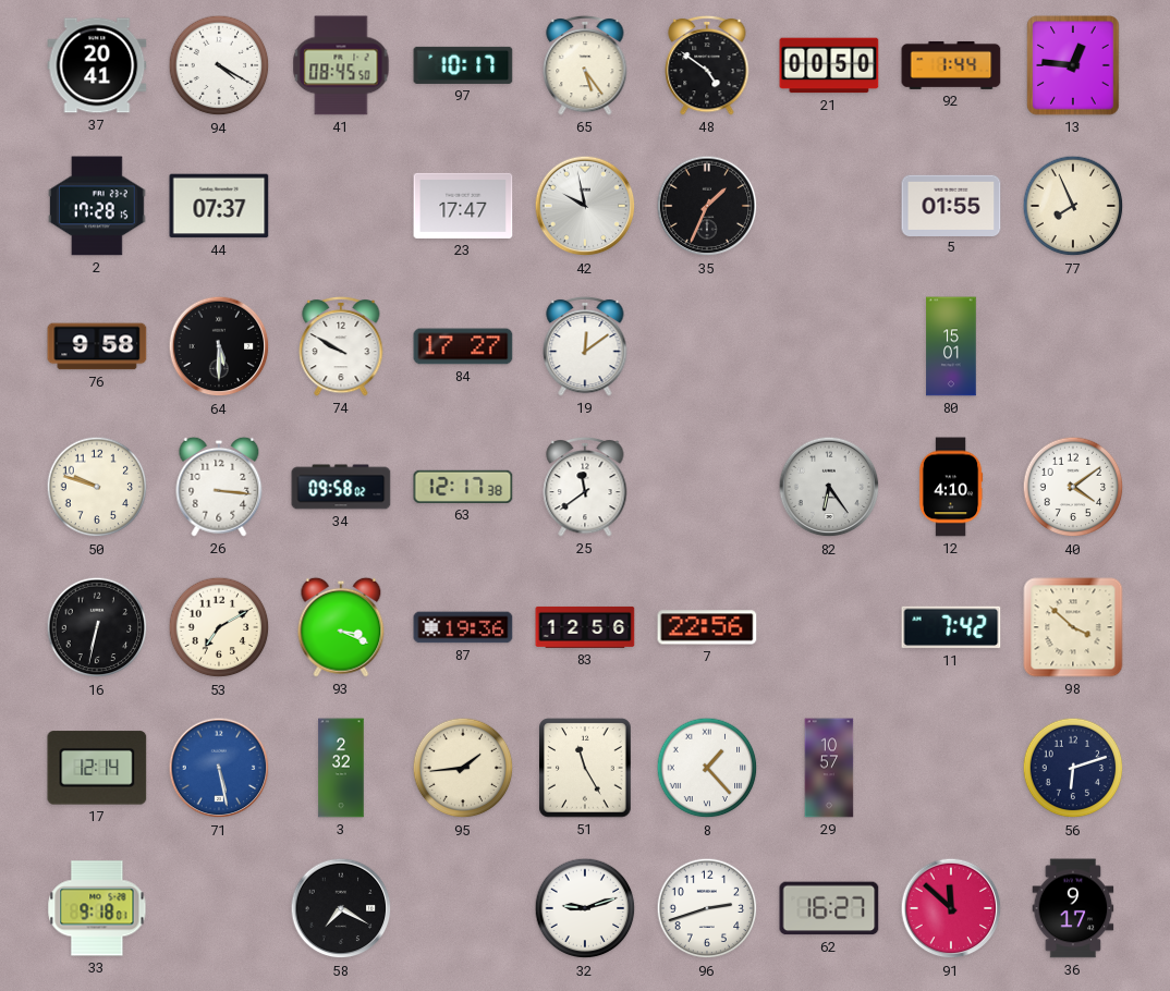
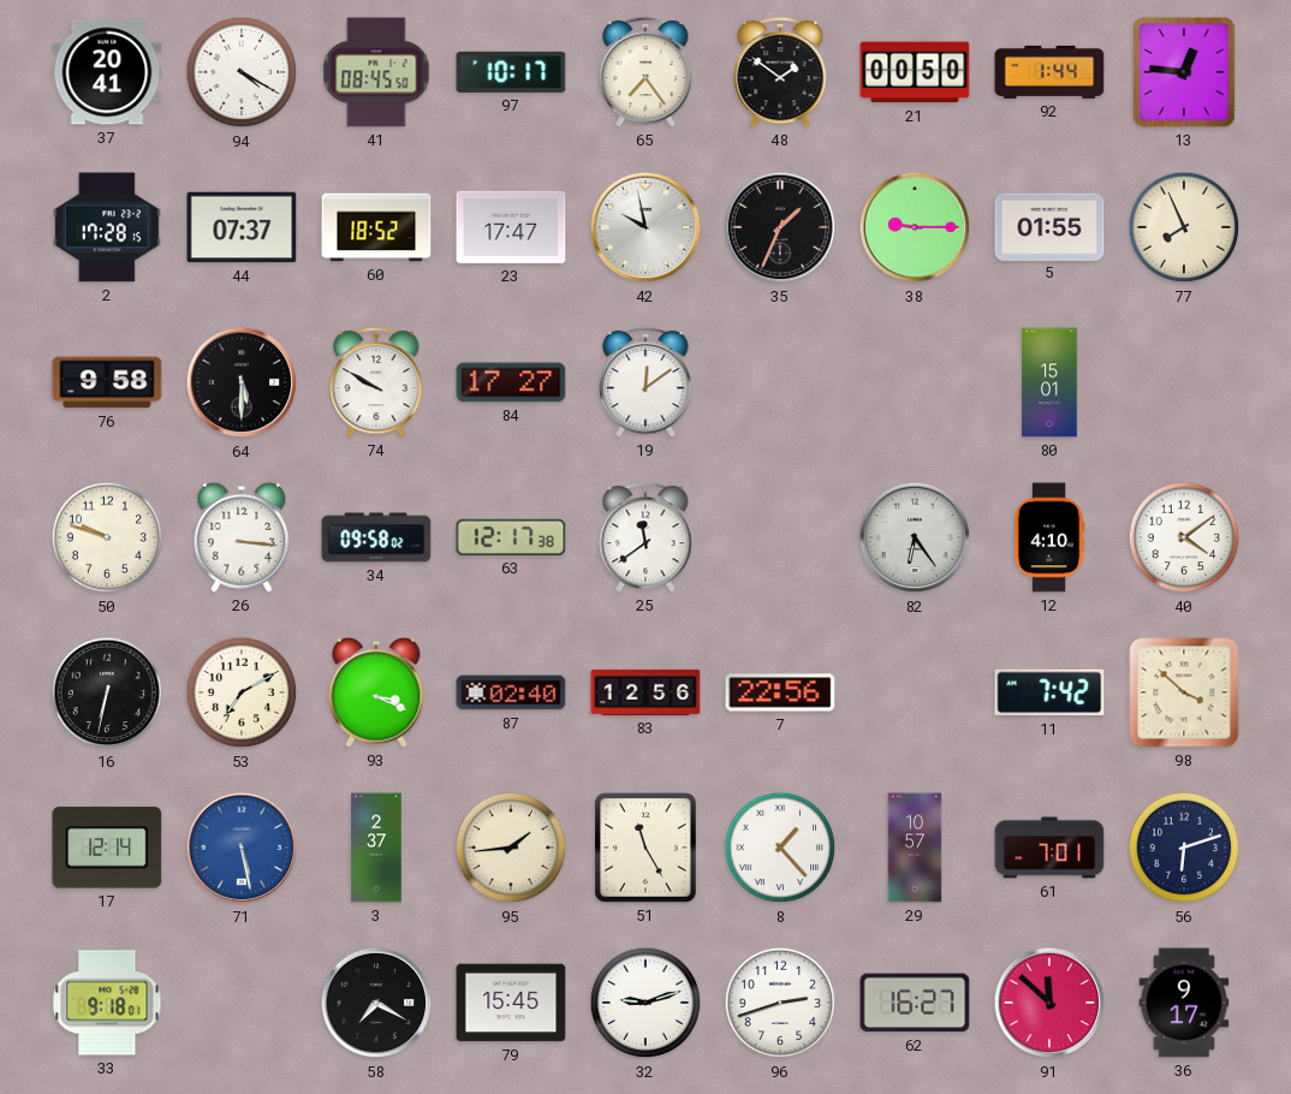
65: 5:24 -> 7:24
48: 4:51 -> 1:51
60: none -> 18:52
38: none -> 9:15
87: 19:36 -> 02:40
3: 2:32 -> 2:37
61: none -> 7:01
79: none -> 15:45
